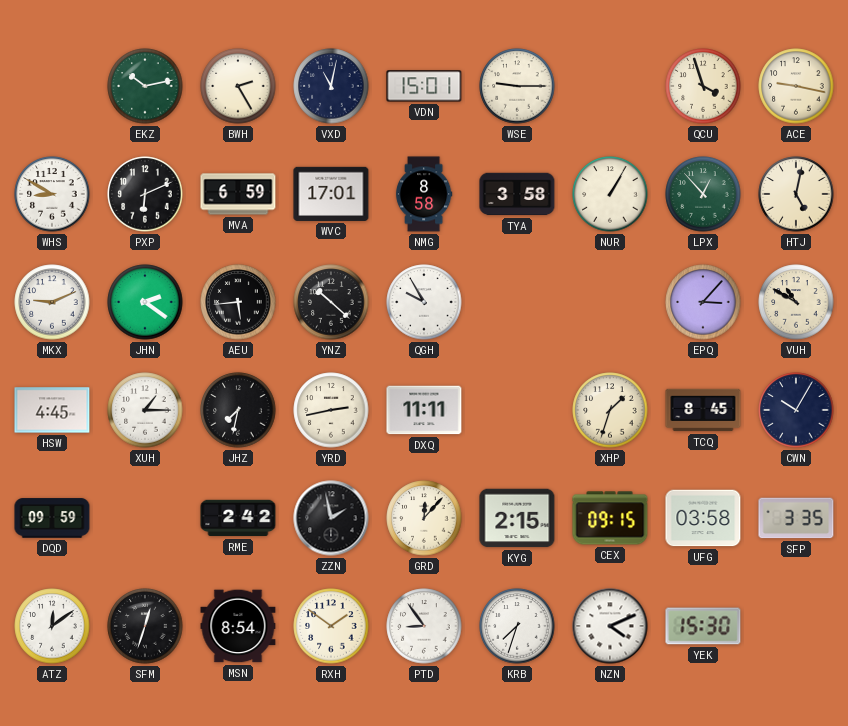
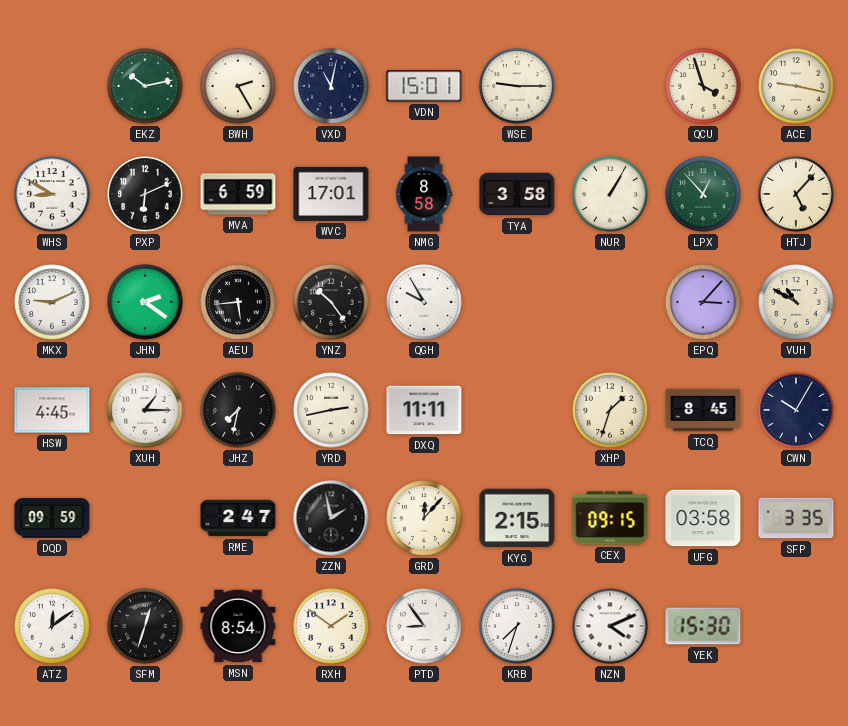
HTJ: 5:02 -> 5:07
YNZ: 10:22 -> 10:24
RME: 2:42 -> 2:47
